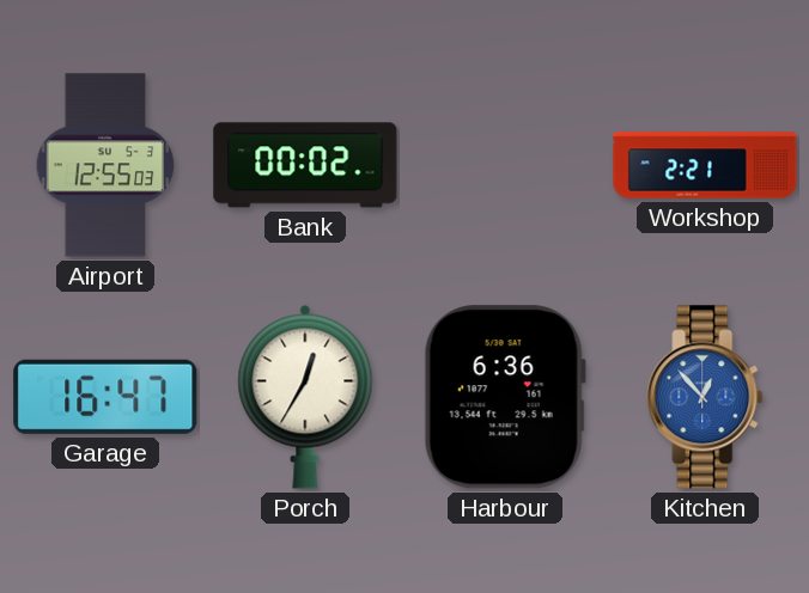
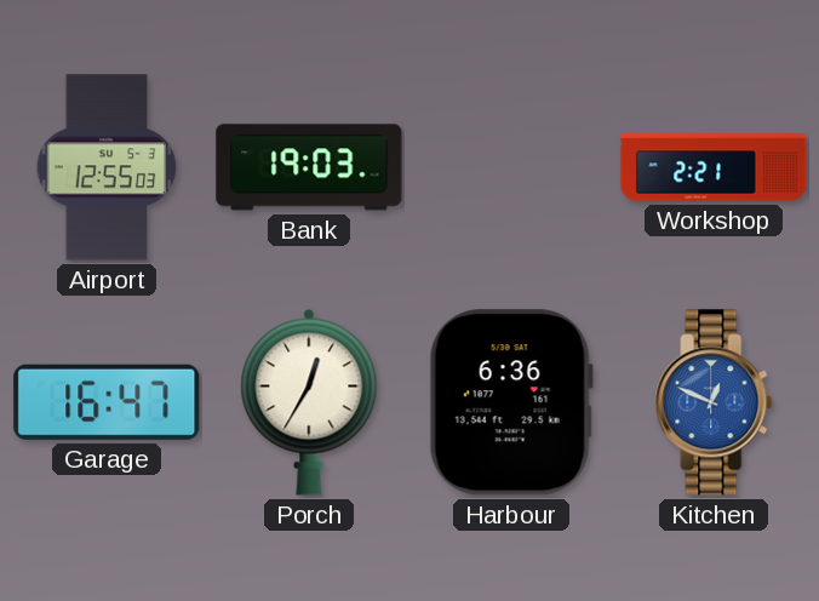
Bank: 00:02 -> 19:03
Kitchen: 12:53 -> 12:49
